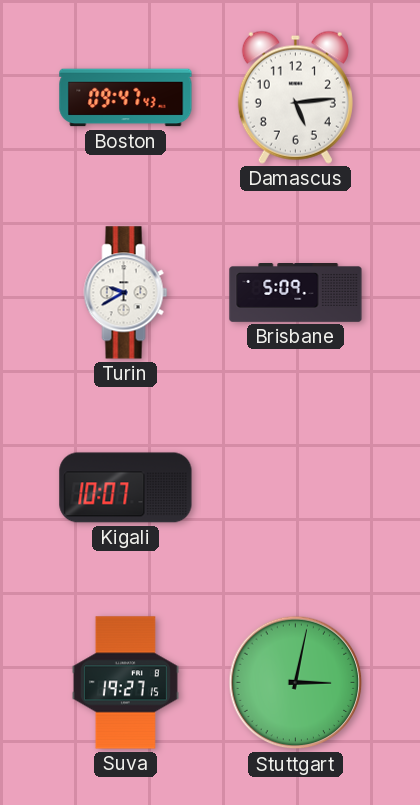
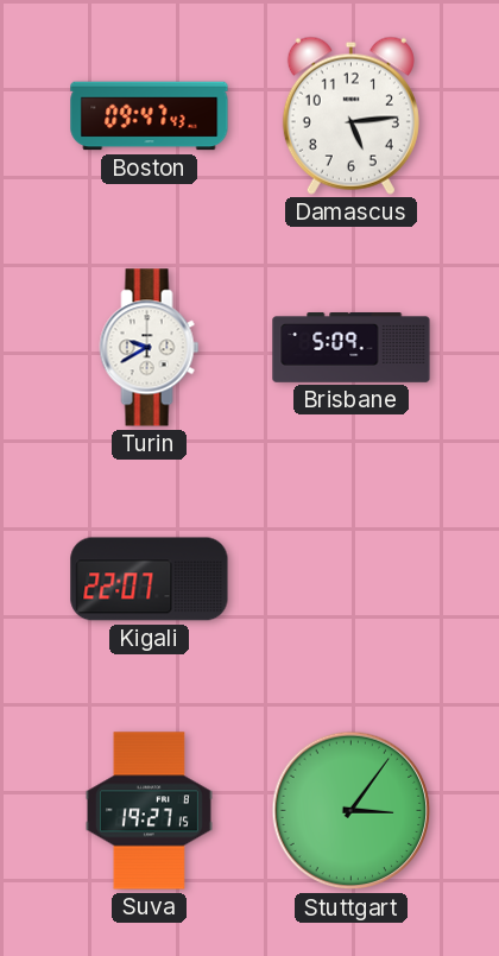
Kigali: 10:07 -> 22:07
Stuttgart: 3:02 -> 3:06
